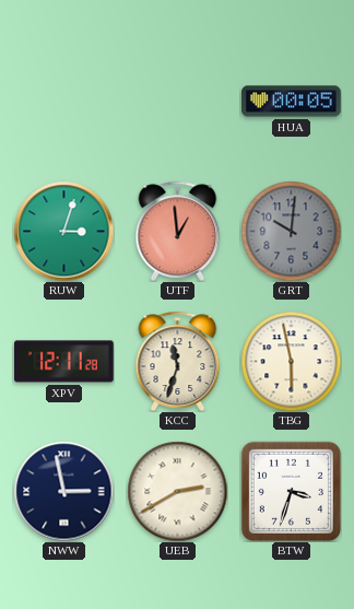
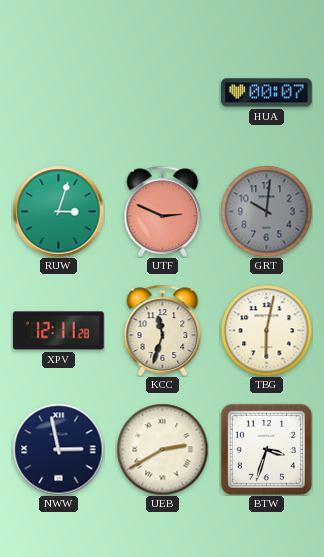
HUA: 00:05 -> 00:07
UTF: 12:59 -> 2:49
TBG: 5:58 -> 6:02
